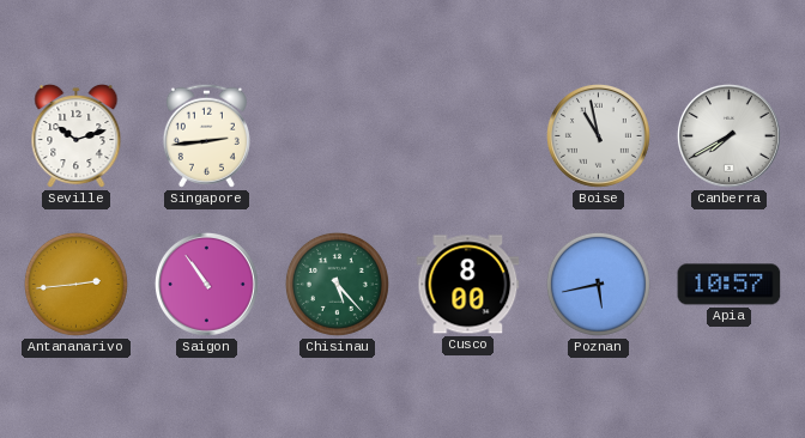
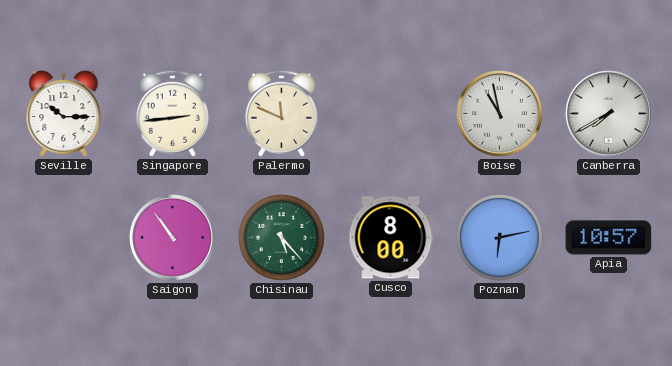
Seville: 10:12 -> 10:15
Palermo: none -> 11:49
Antananarivo: 2:44 -> none
Poznan: 5:43 -> 6:13
